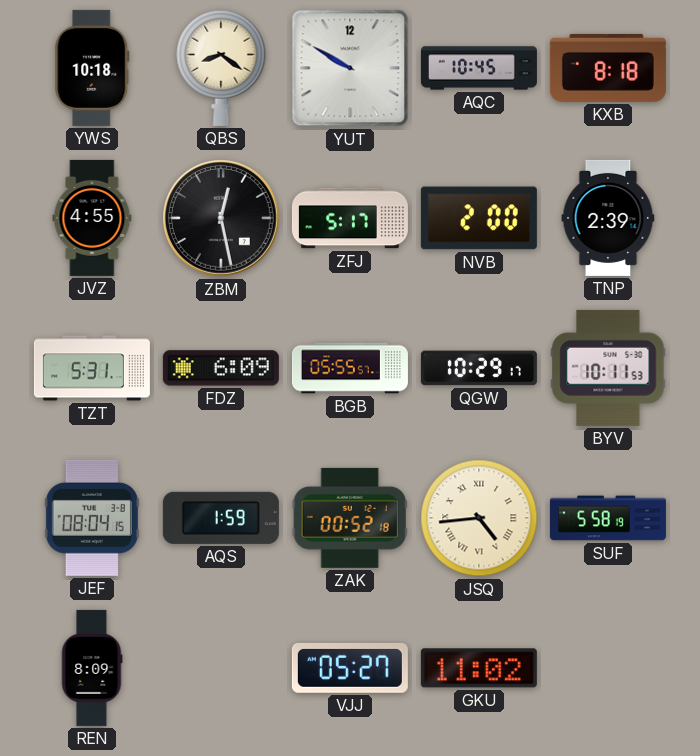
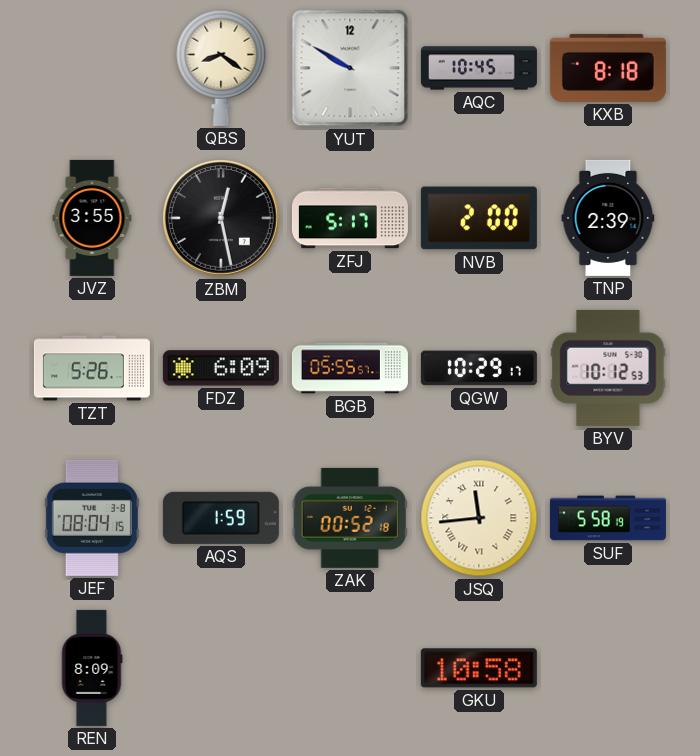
YWS: 10:18 -> none
JVZ: 4:55 -> 3:55
TZT: 5:31 -> 5:26
BYV: 10:11 -> 10:12
JSQ: 4:44 -> 11:44
VJJ: 05:27 -> none
GKU: 11:02 -> 10:58
